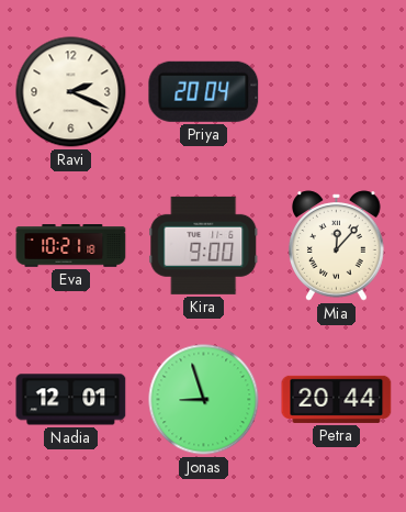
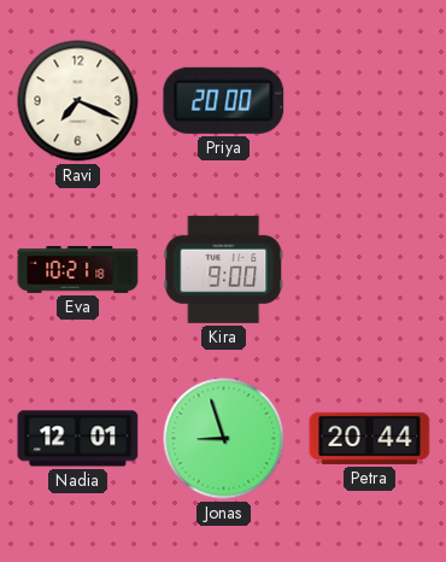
Ravi: 2:19 -> 7:19
Priya: 20:04 -> 20:00
Mia: 12:07 -> none
